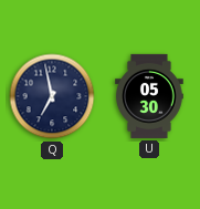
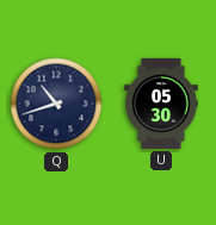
Q: 6:58 -> 10:42
